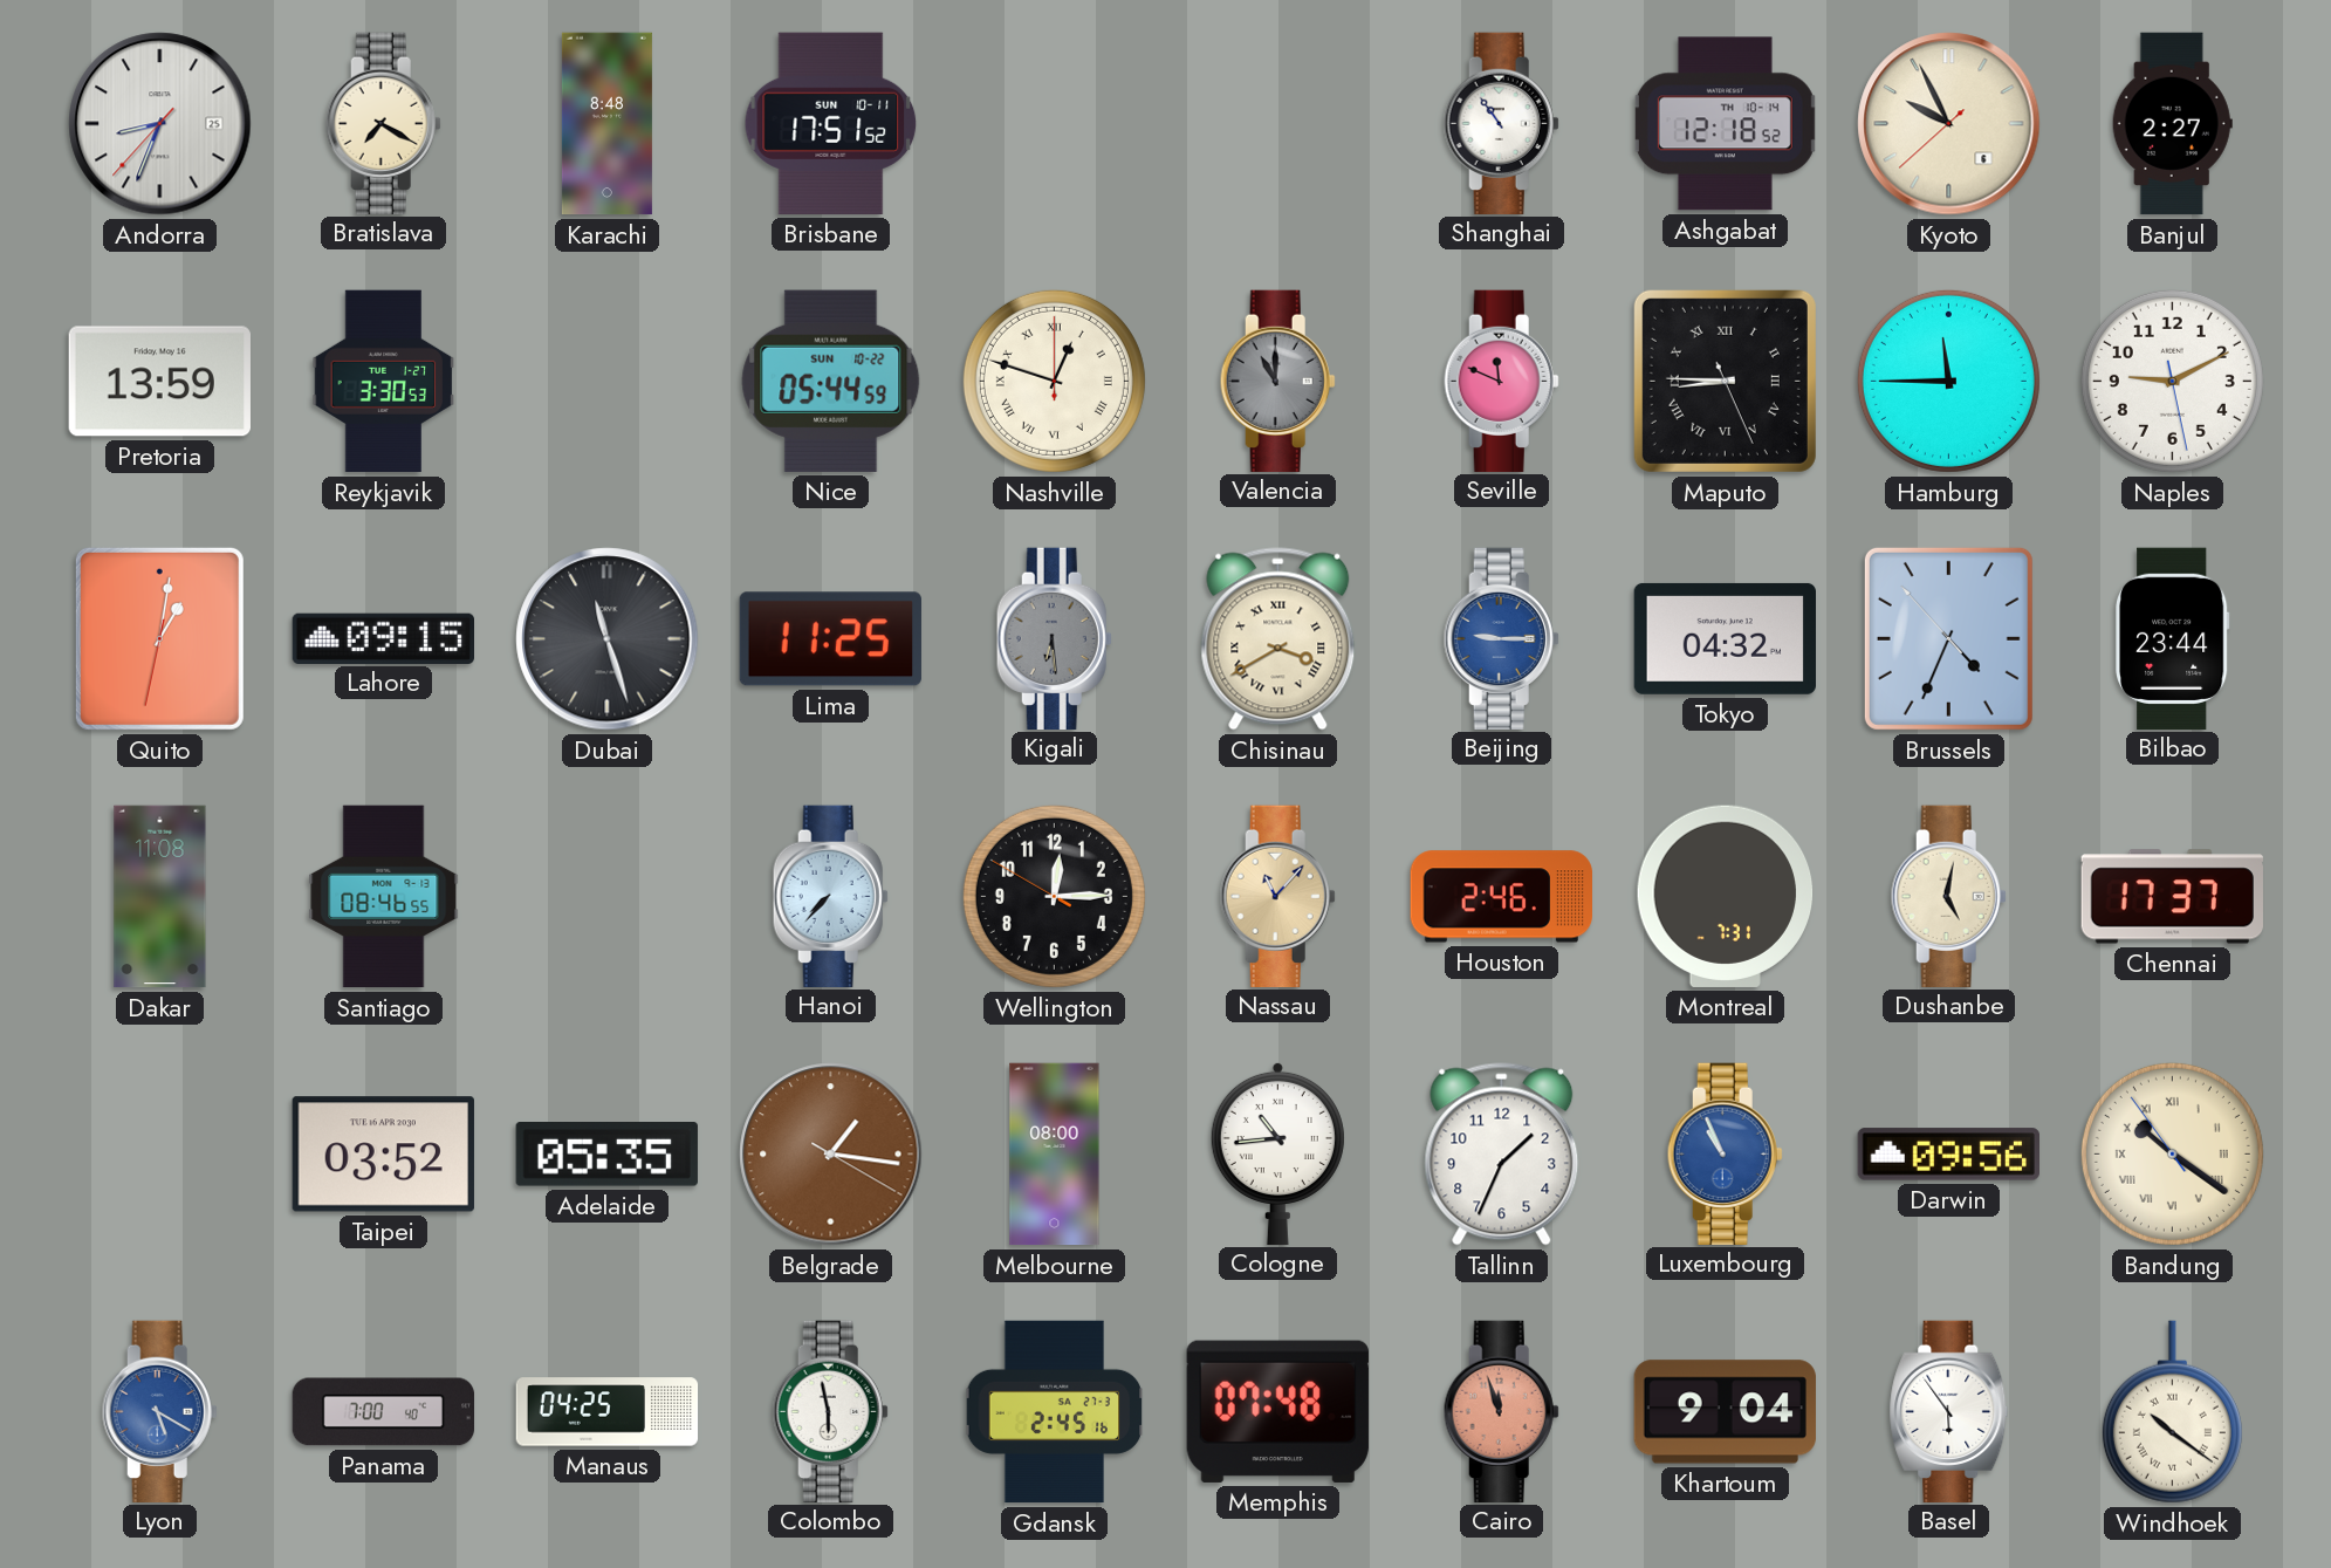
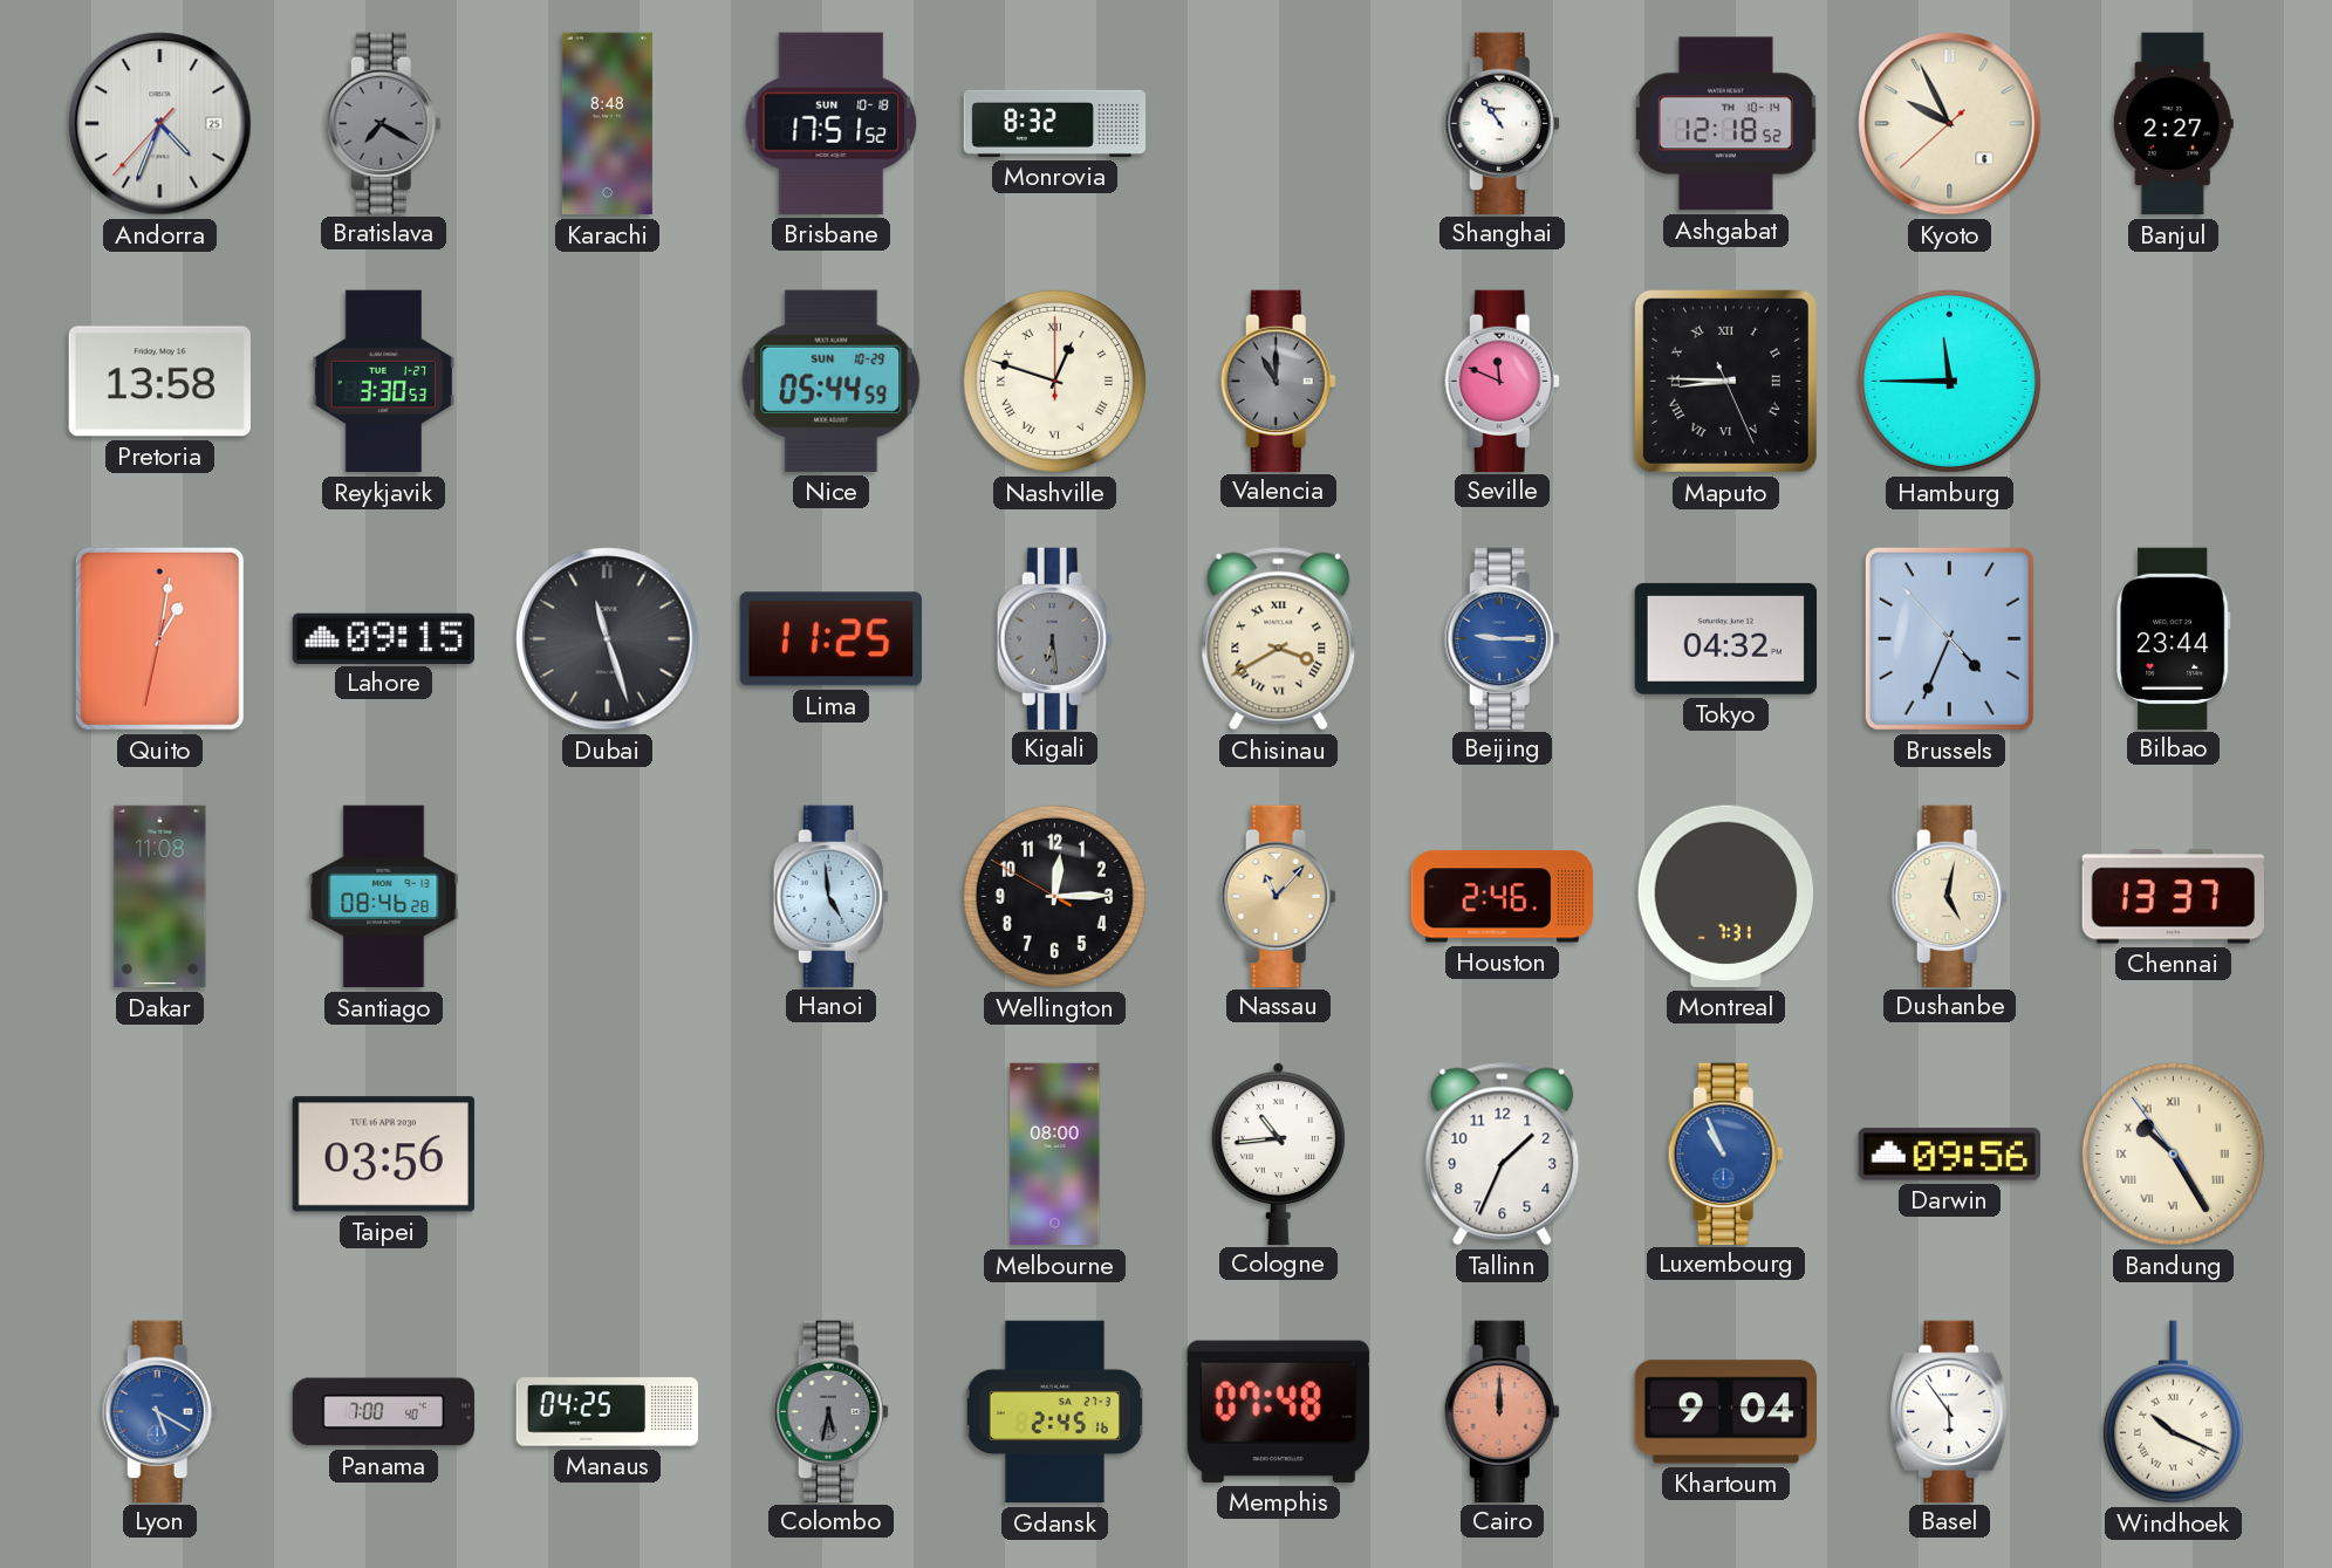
Andorra: 8:33 -> 4:33
Bratislava dial: cream -> grey
Brisbane date: SUN 10-11 -> SUN 10-18
Monrovia: none -> 8:32
Pretoria: 13:59 -> 13:58
Nice date: SUN 10-22 -> SUN 10-29
Naples: 9:10 -> none
Santiago: 08:46:55 -> 08:46:28
Hanoi: 7:37 -> 4:59
Chennai: 17:37 -> 13:37
Taipei: 03:52 -> 03:56
Adelaide: 05:35 -> none
Belgrade: 1:16 -> none
Bandung: 10:20 -> 10:24
Colombo: 5:58 -> 5:32
Colombo dial: white -> grey
Cairo: 11:57 -> 12:00
Windhoek: 10:21 -> 10:19
